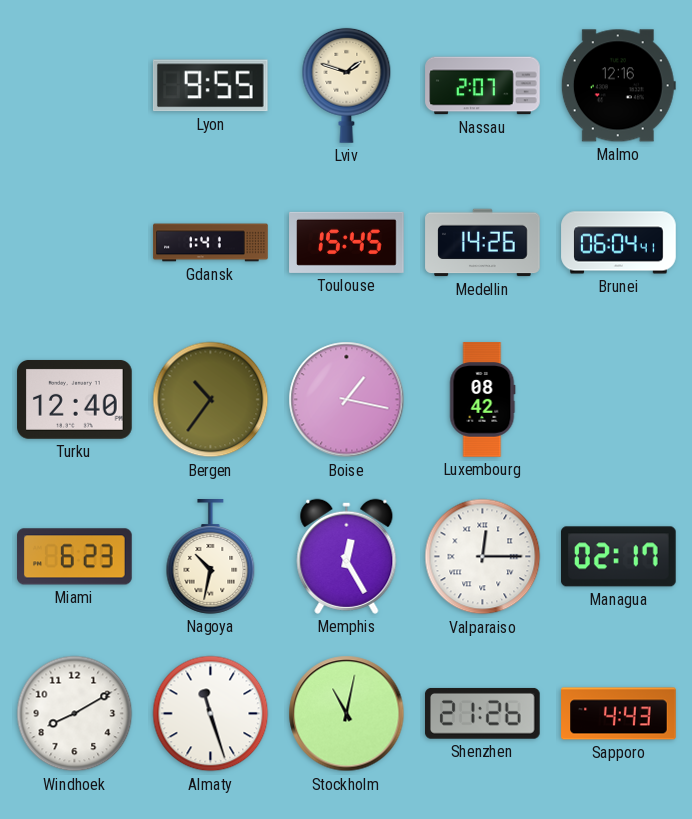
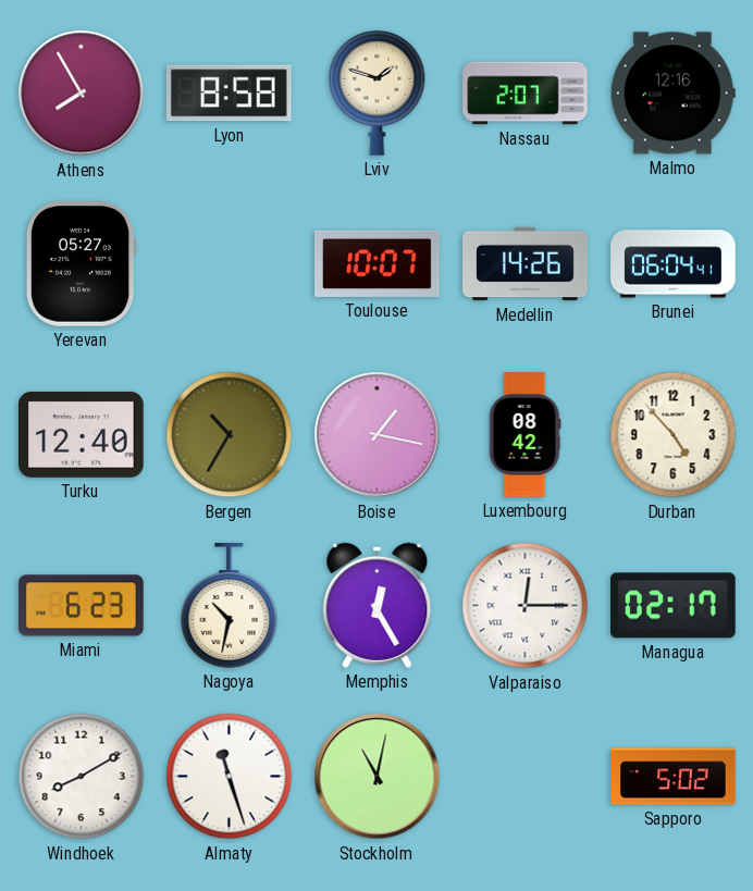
Athens: none -> 7:55
Lyon: 9:55 -> 8:58
Yerevan: none -> 05:27
Gdansk: 1:41 -> none
Toulouse: 15:45 -> 10:07
Bergen: 10:36 -> 10:35
Durban: none -> 4:53
Shenzhen: 21:26 -> none
Sapporo: 4:43 -> 5:02
